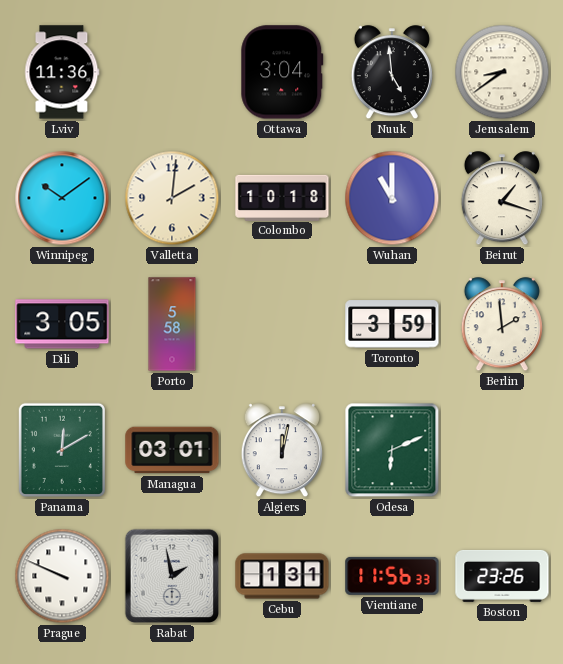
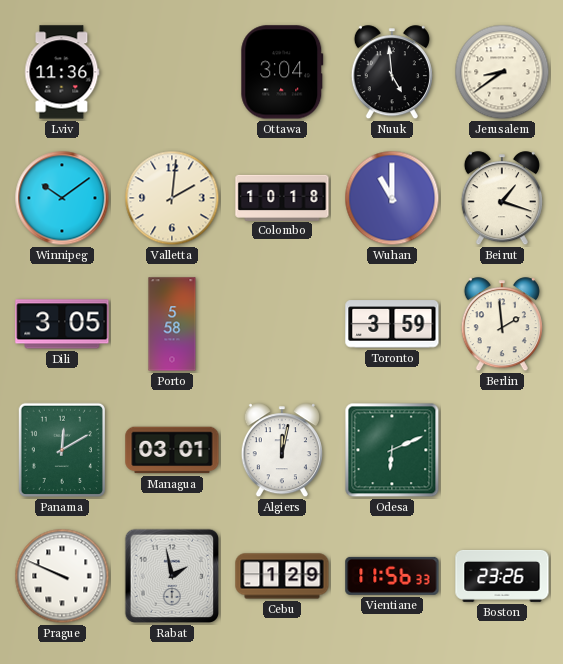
Cebu: 1:31 -> 1:29
